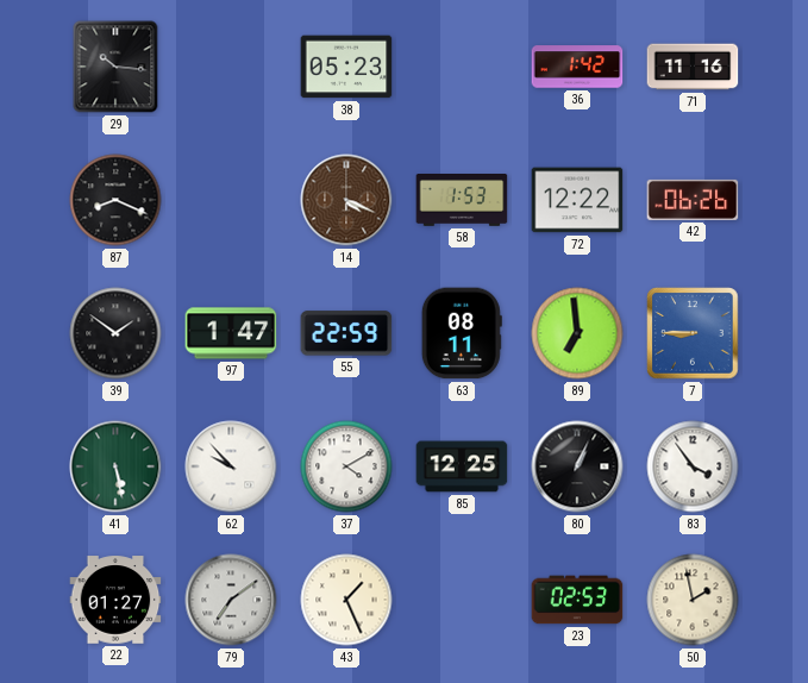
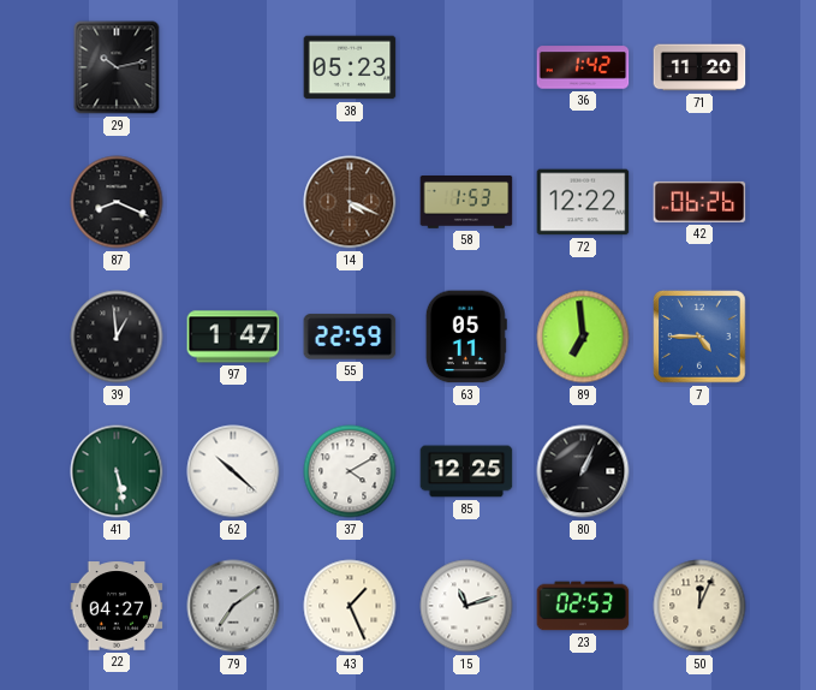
29: 10:16 -> 10:13
71: 11:16 -> 11:20
39: 1:51 -> 12:59
63: 08:11 -> 05:11
7: 8:45 -> 4:45
62: 9:53 -> 10:22
83: 3:54 -> none
22: 01:27 -> 04:27
15: none -> 11:12
50: 1:58 -> 12:04
